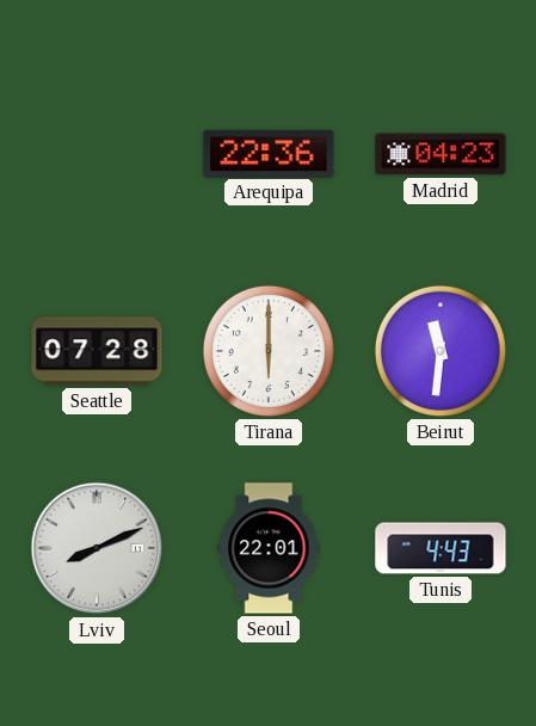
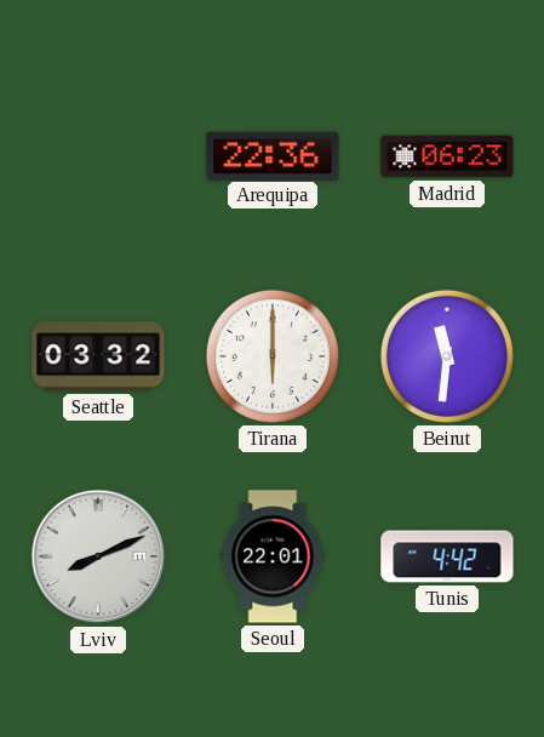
Madrid: 04:23 -> 06:23
Seattle: 07:28 -> 03:32
Tunis: 4:43 -> 4:42
